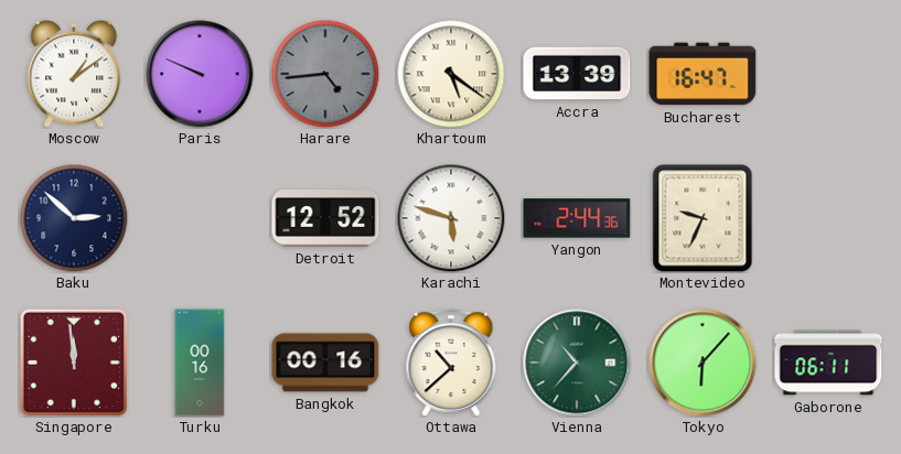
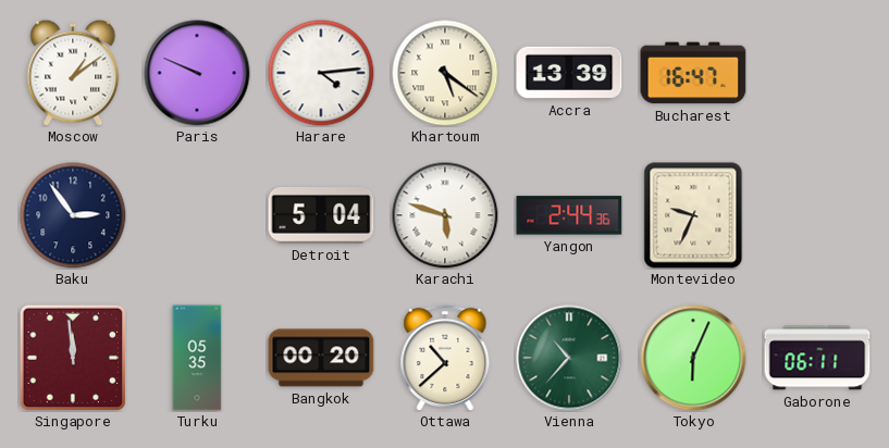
Harare: 4:44 -> 4:14
Harare dial: grey -> white
Baku: 2:52 -> 2:54
Detroit: 12:52 -> 5:04
Turku: 00:16 -> 05:35
Bangkok: 00:16 -> 00:20
Tokyo: 6:07 -> 6:04
